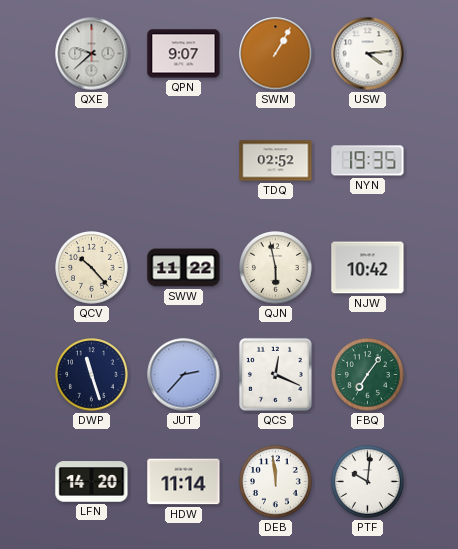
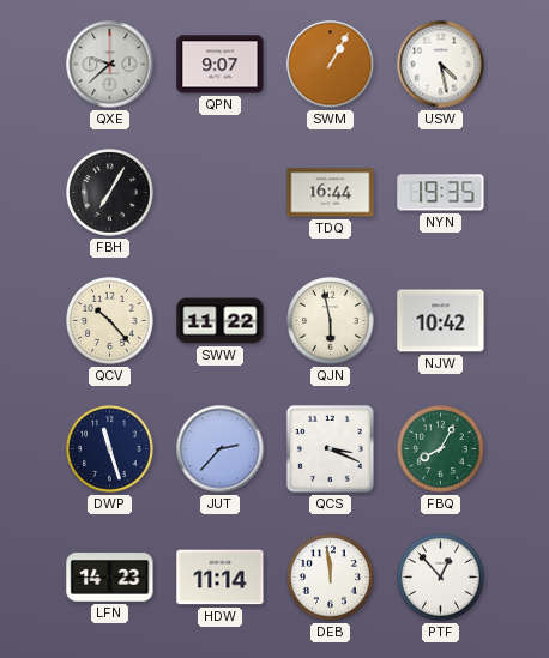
USW: 4:14 -> 4:28
FBH: none -> 7:05
TDQ: 02:52 -> 16:44
QCS: 12:19 -> 3:19
FBQ: 7:06 -> 8:05
LFN: 14:20 -> 14:23
PTF: 10:01 -> 12:53
